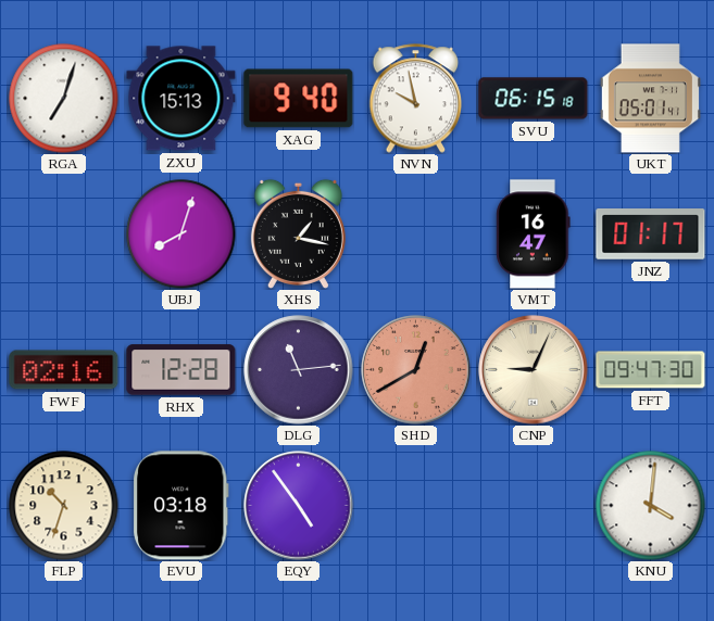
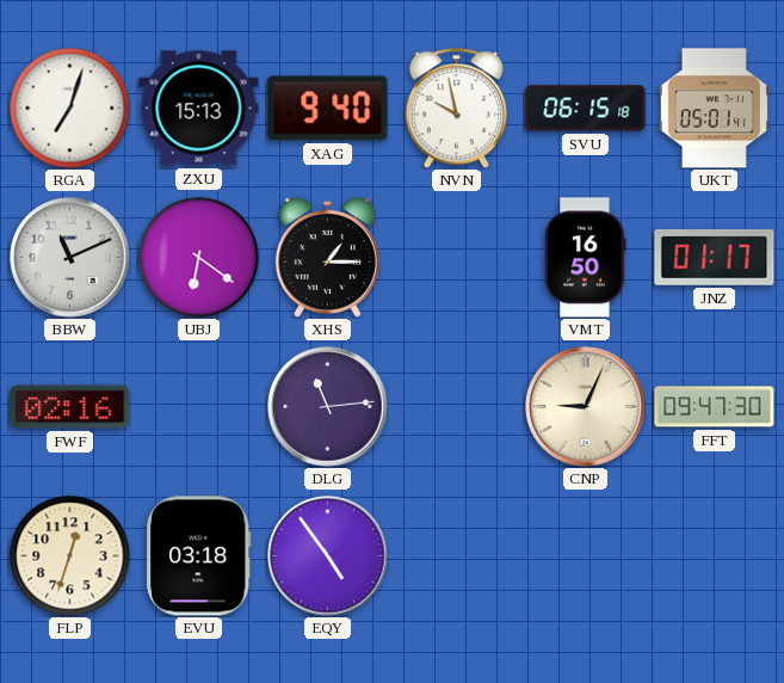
BBW: none -> 11:11
UBJ: 8:03 -> 6:21
XHS: 1:17 -> 1:15
VMT: 16:47 -> 16:50
RHX: 12:28 -> none
SHD: 12:40 -> none
FLP: 10:33 -> 12:33
KNU: 4:01 -> none
